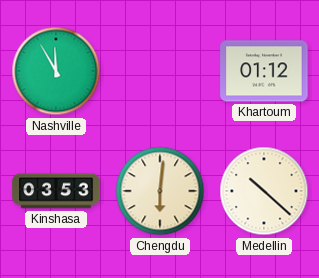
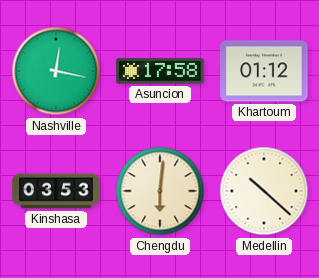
Nashville: 11:55 -> 12:17
Asuncion: none -> 17:58
